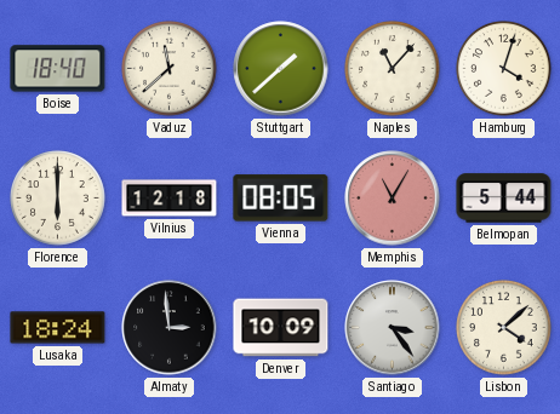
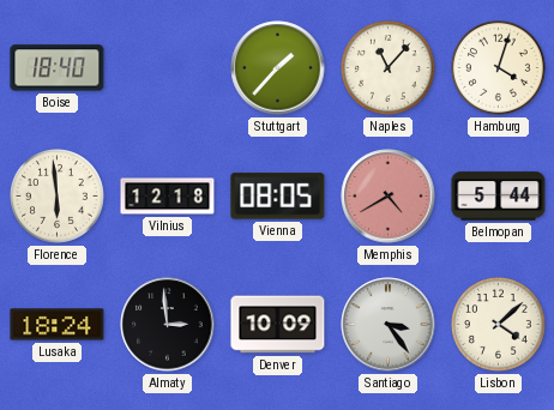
Vaduz: 11:38 -> none
Stuttgart: 1:38 -> 1:37
Florence: 6:00 -> 5:59
Memphis: 11:05 -> 4:40
